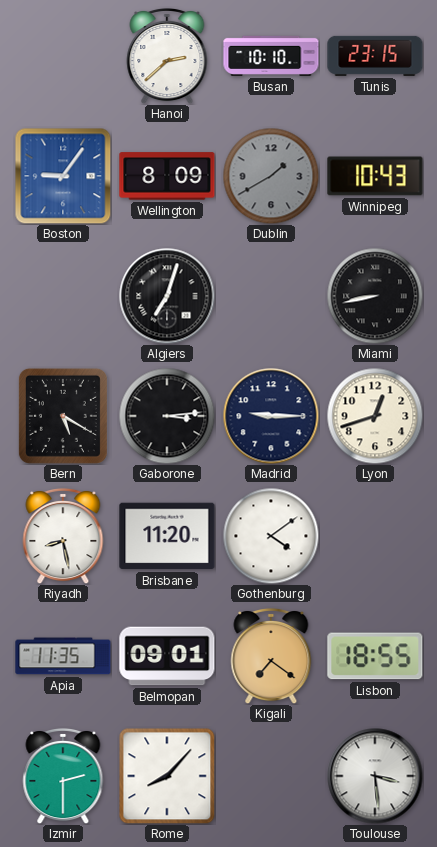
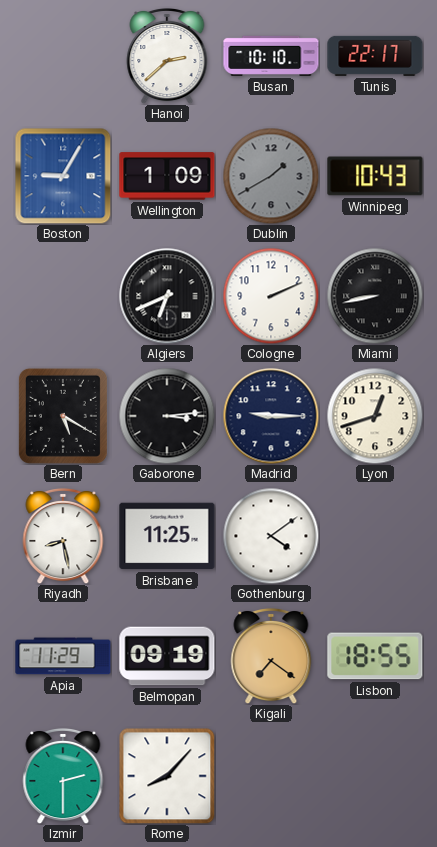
Tunis: 23:15 -> 22:17
Boston: 9:06 -> 9:05
Wellington: 8:09 -> 1:09
Algiers: 7:03 -> 6:41
Cologne: none -> 2:11
Brisbane: 11:20 -> 11:25
Apia: 11:35 -> 11:29
Belmopan: 09:01 -> 09:19
Toulouse: 3:29 -> none
